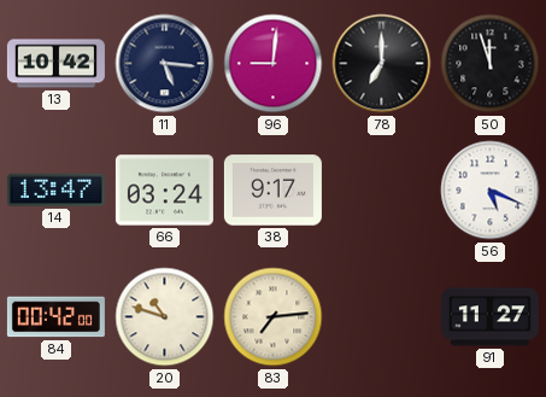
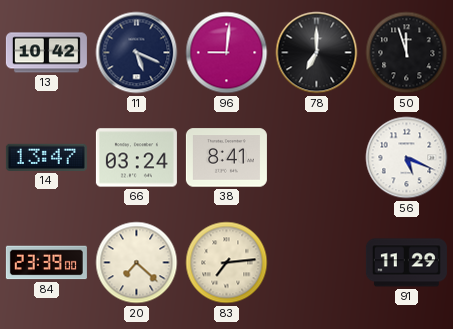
11: 5:16 -> 5:19
38: 9:17 -> 8:41
84: 00:42 -> 23:39
20: 10:48 -> 7:22
91: 11:27 -> 11:29
